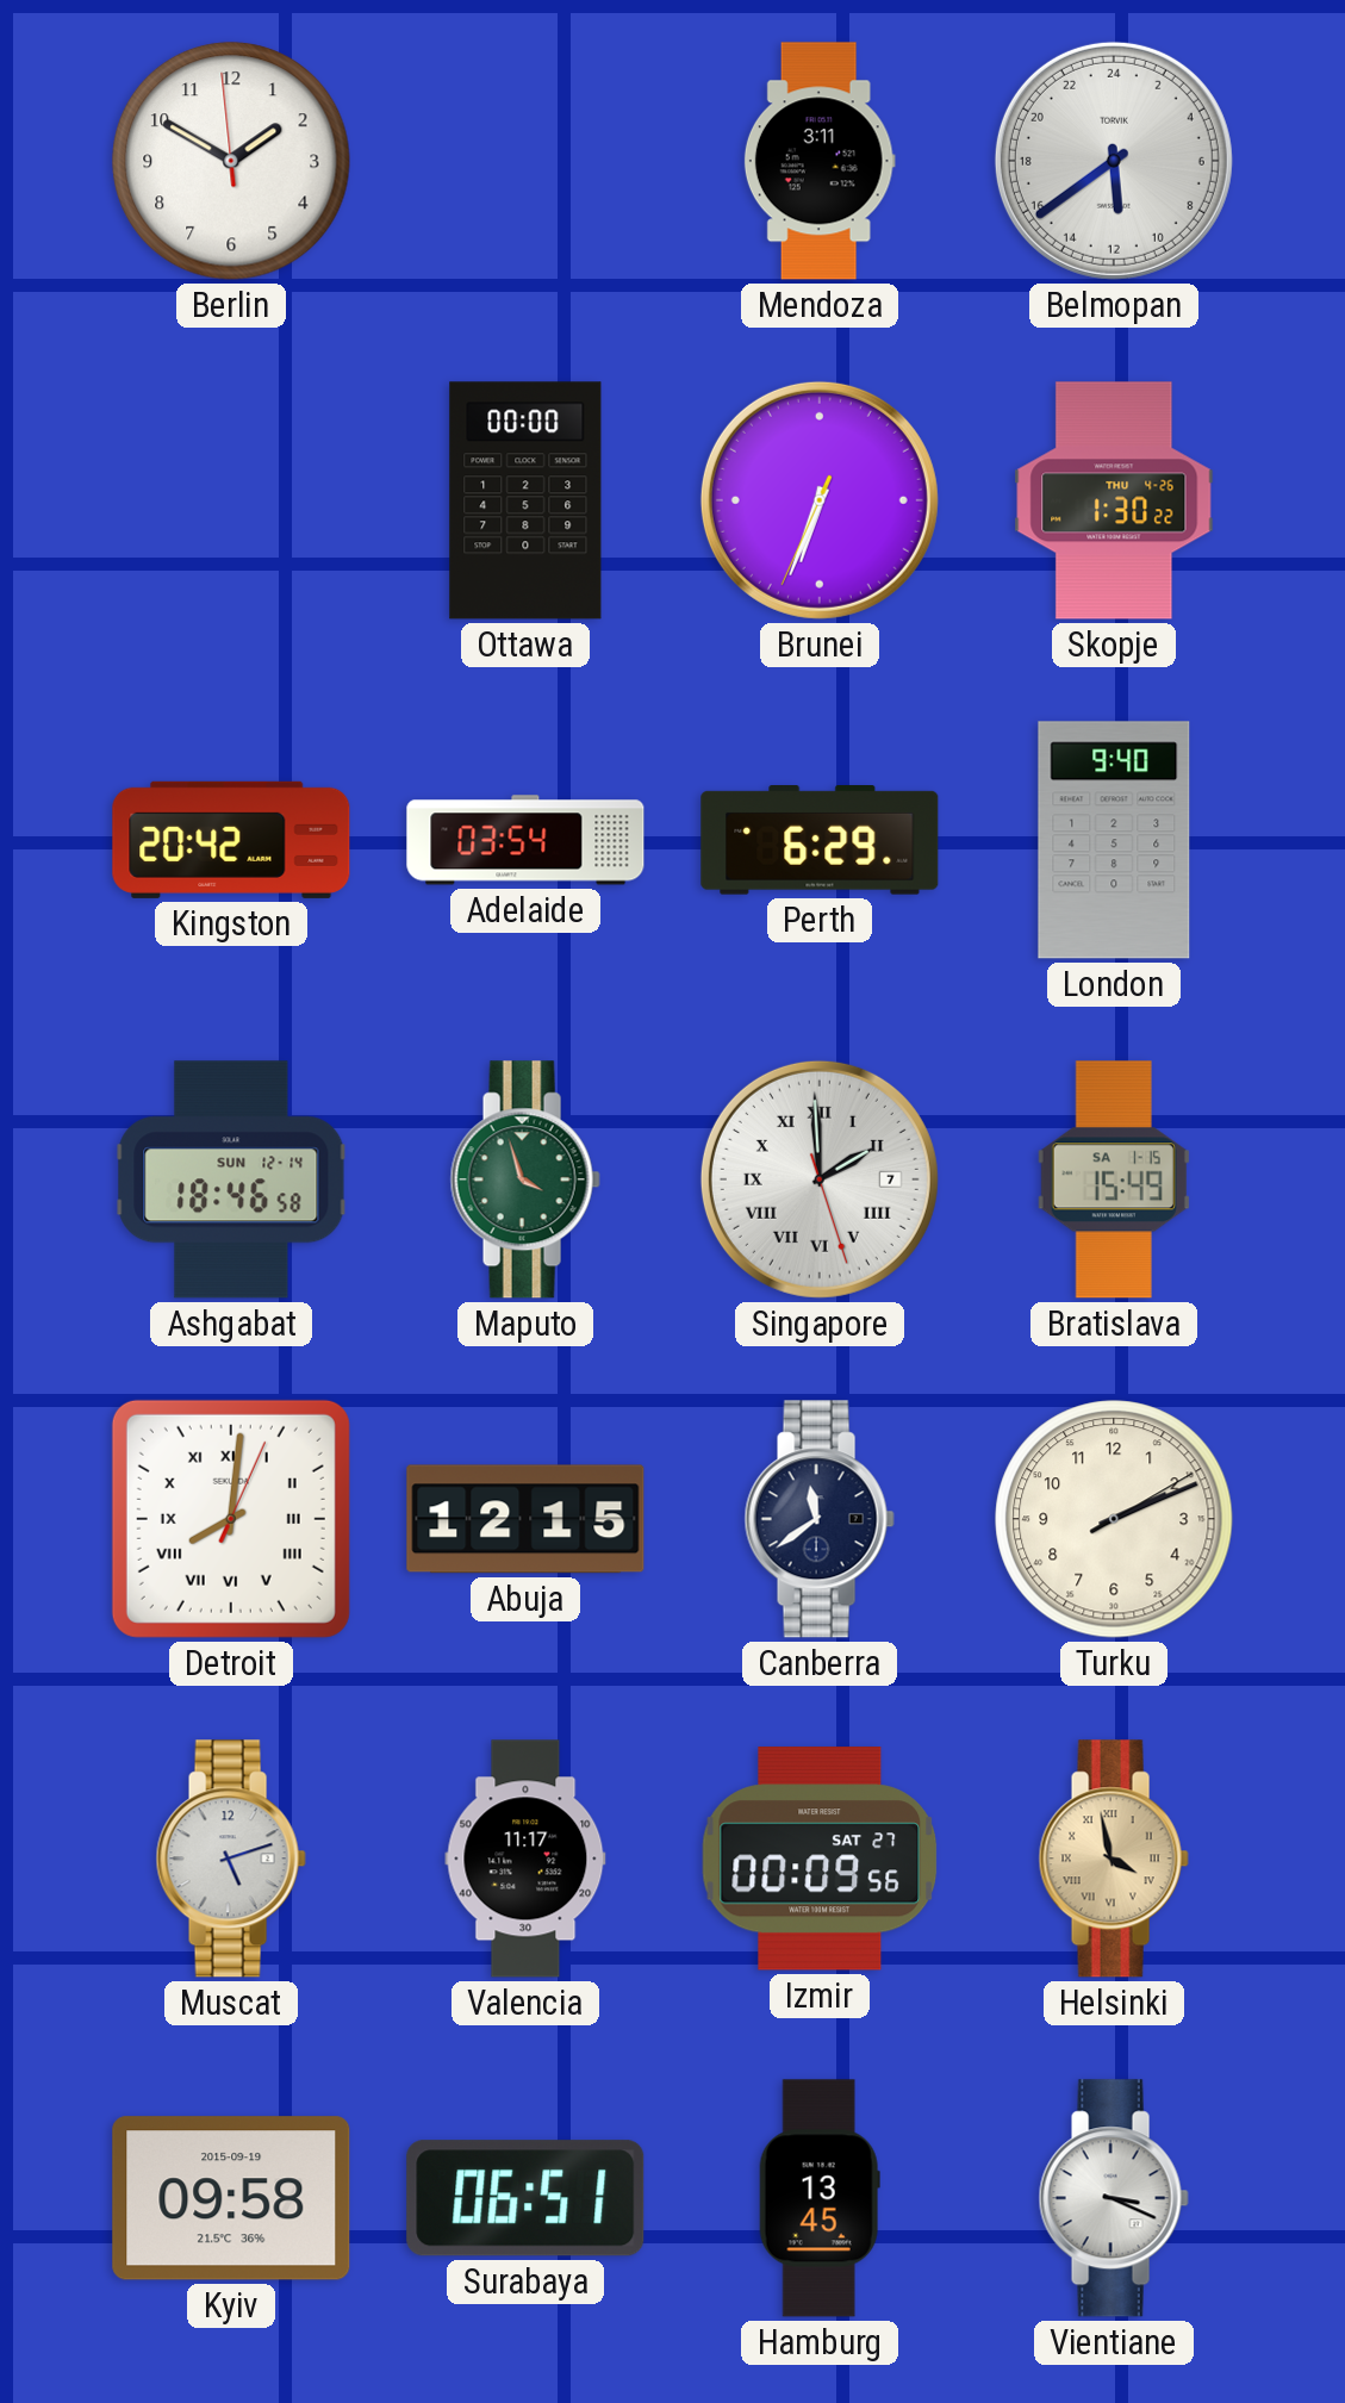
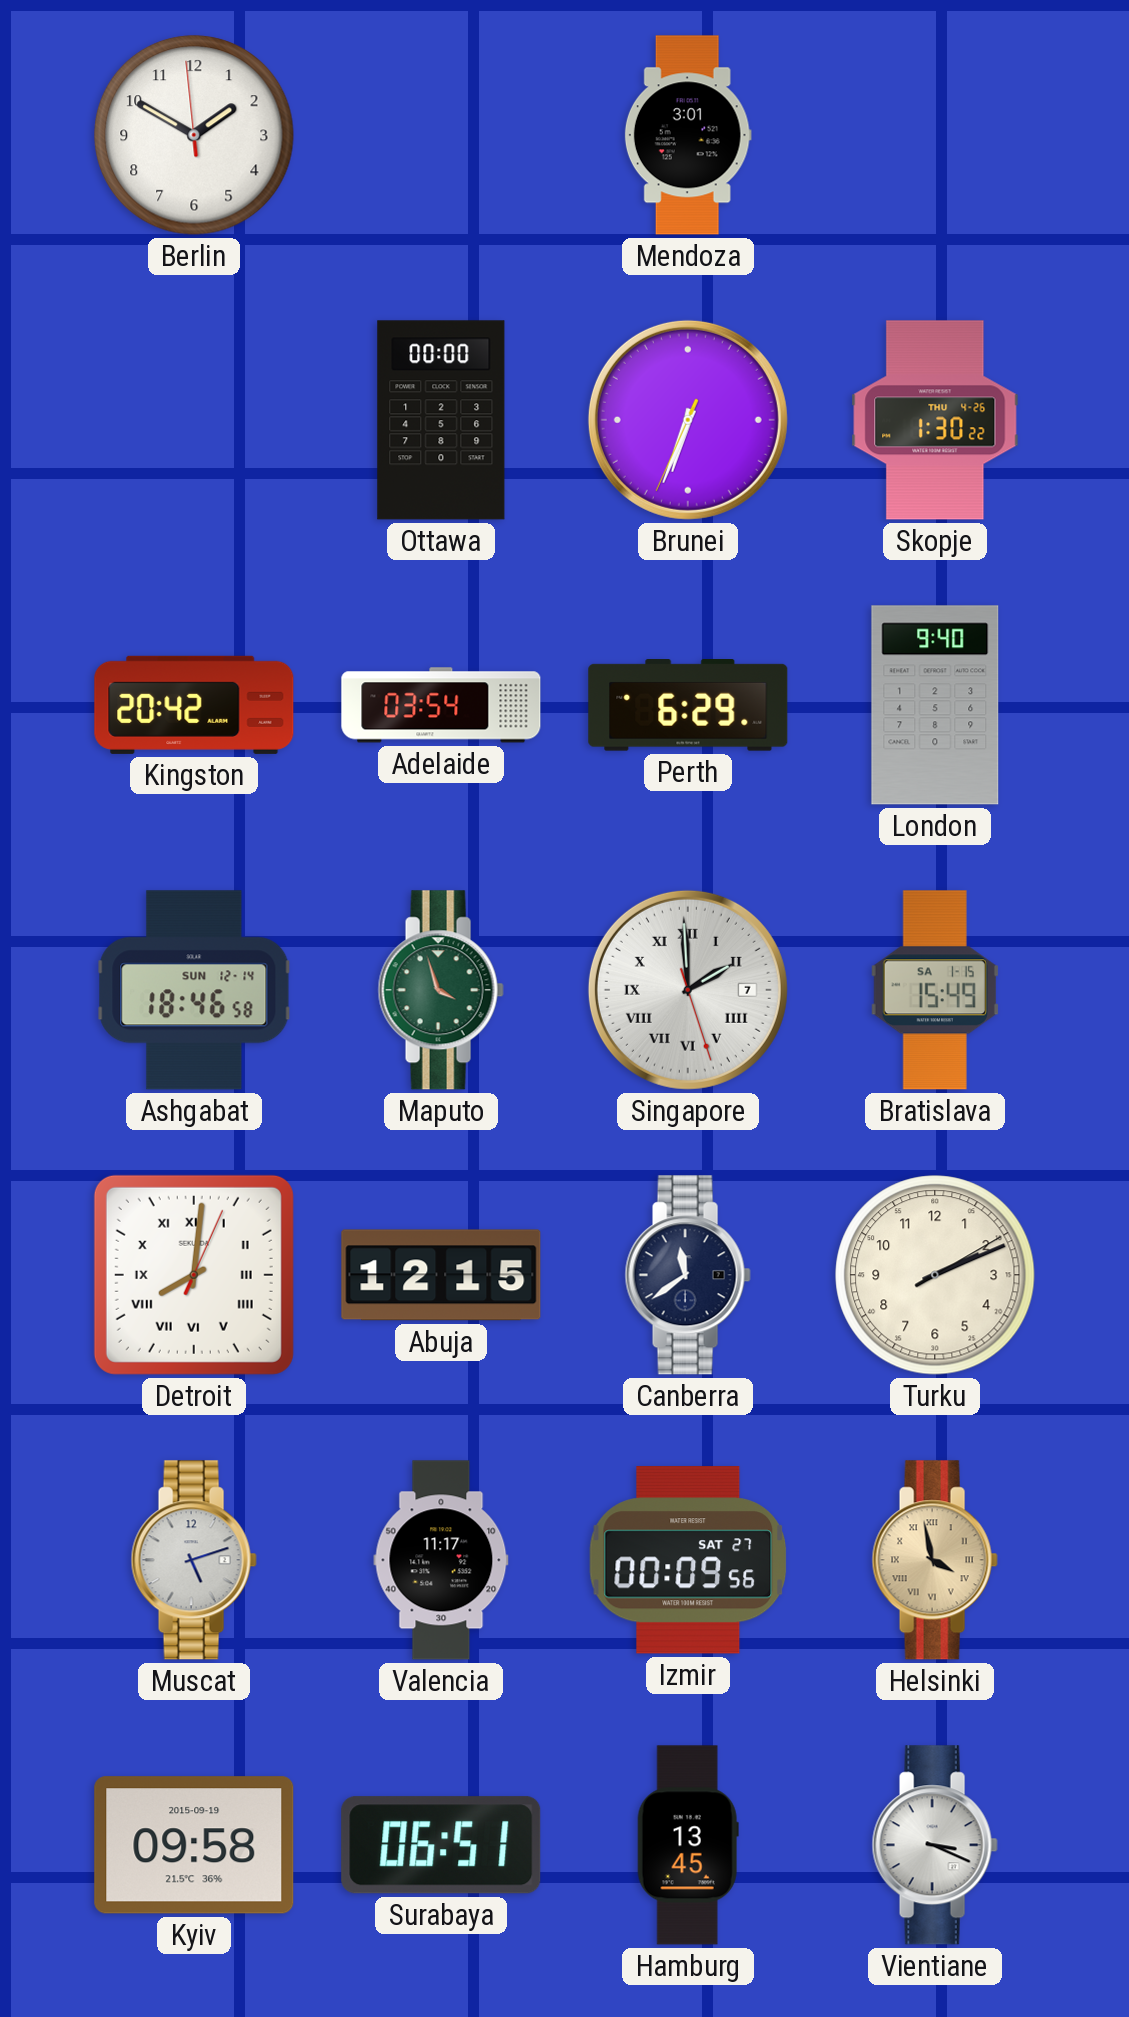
Mendoza: 3:11 -> 3:01
Belmopan: 11:39 -> none
